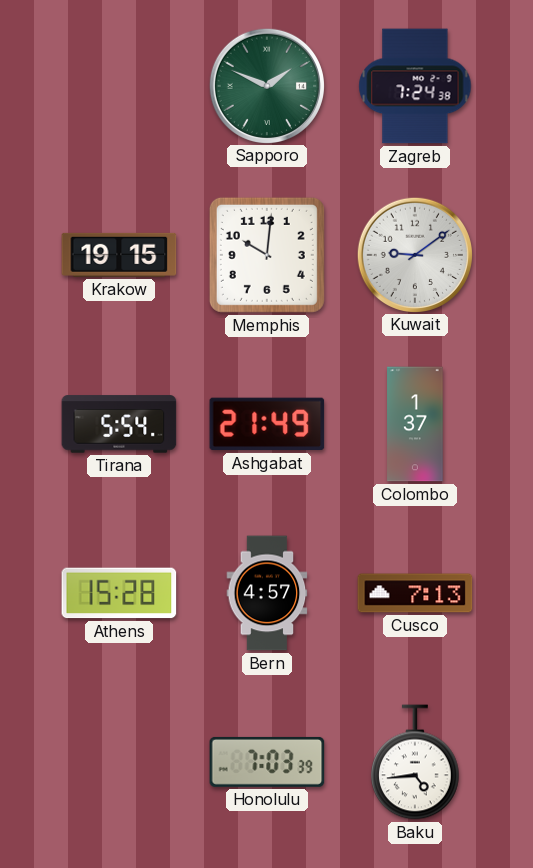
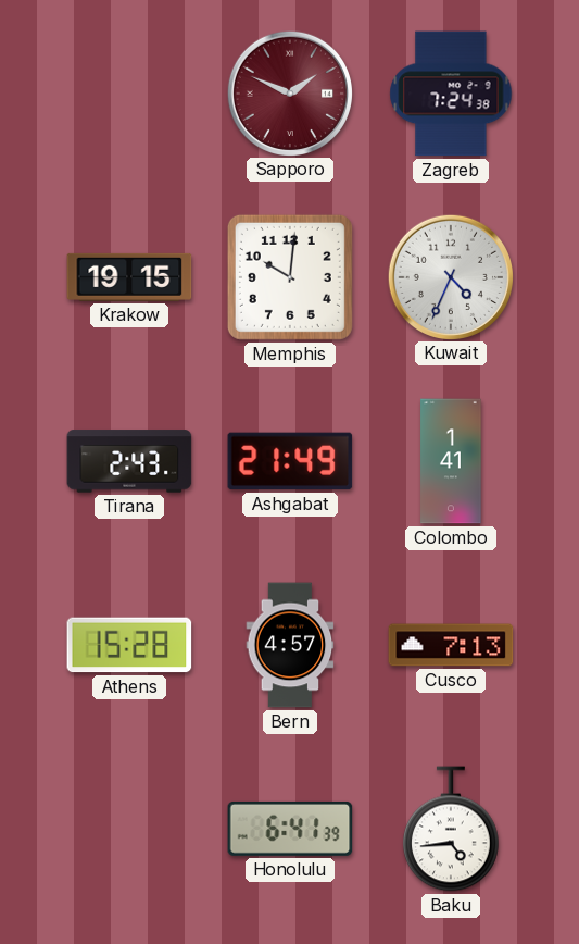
Sapporo dial: green -> burgundy
Kuwait: 9:09 -> 4:34
Tirana: 5:54 -> 2:43
Colombo: 1:37 -> 1:41
Honolulu: 7:03 -> 6:41
